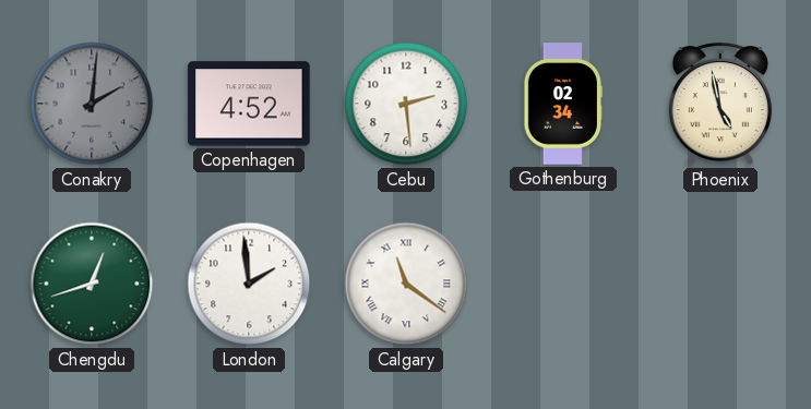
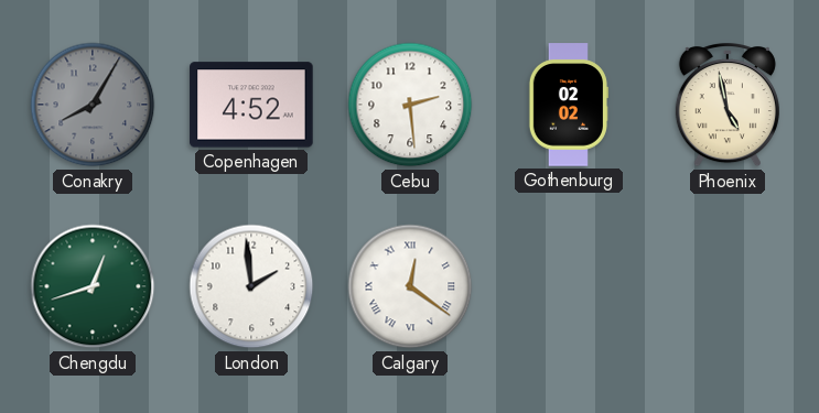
Conakry: 2:01 -> 8:05
Gothenburg: 02:34 -> 02:02
Calgary: 11:21 -> 12:21
